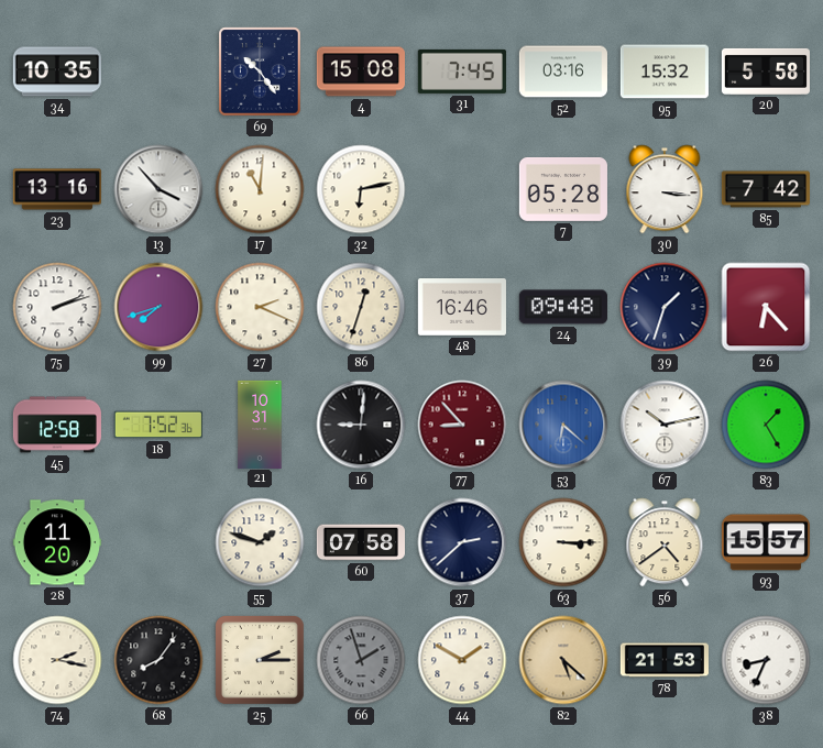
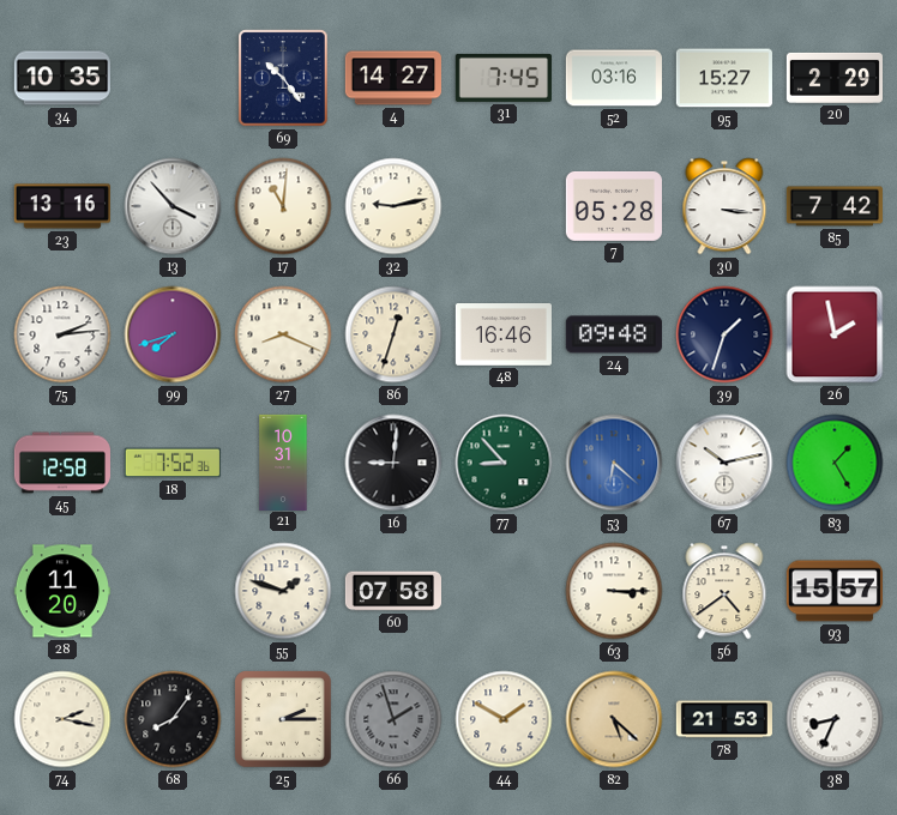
4: 15:08 -> 14:27
95: 15:32 -> 15:27
20: 5:58 -> 2:29
32: 6:13 -> 9:13
75: 2:12 -> 2:14
27: 2:19 -> 8:19
26: 6:23 -> 1:58
77 dial: burgundy -> green
37: 2:38 -> none
